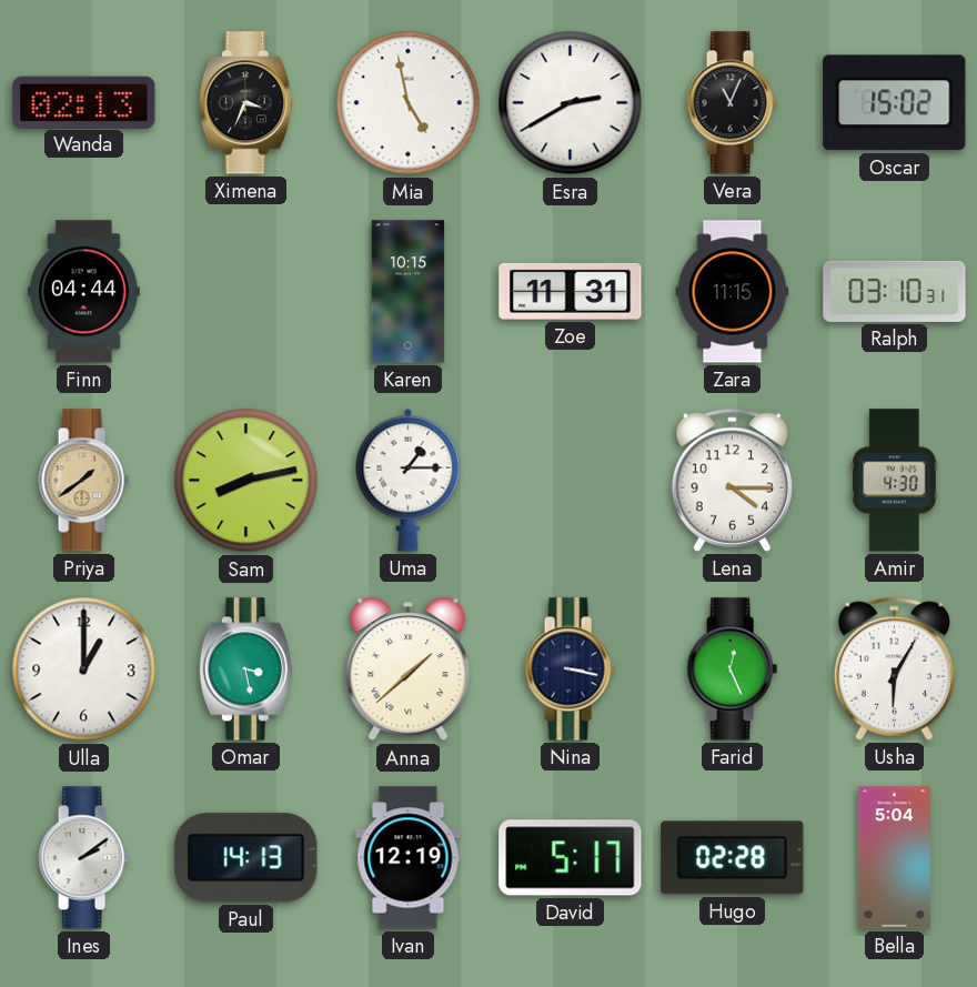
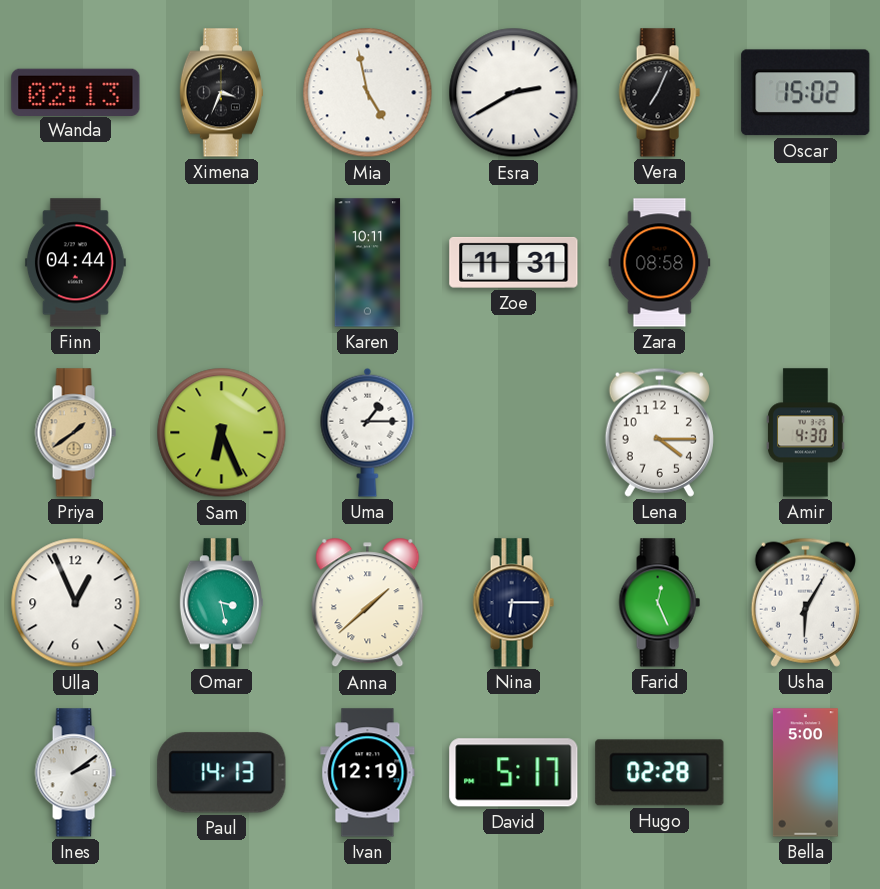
Vera: 11:04 -> 7:04
Karen: 10:15 -> 10:11
Zara: 11:15 -> 08:58
Ralph: 03:10 -> none
Sam: 8:13 -> 6:26
Ulla: 1:00 -> 12:56
Nina: 3:17 -> 6:15
Bella: 5:04 -> 5:00
